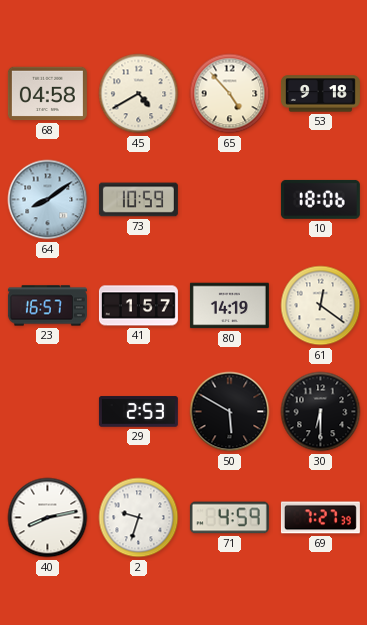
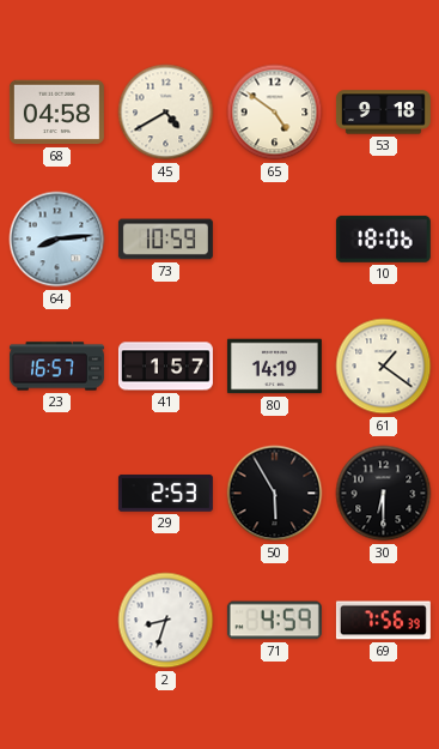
65: 4:53 -> 4:51
64: 8:09 -> 8:14
61: 12:21 -> 1:21
50: 5:50 -> 5:55
40: 8:13 -> none
2: 9:33 -> 8:33
69: 7:27 -> 7:56
